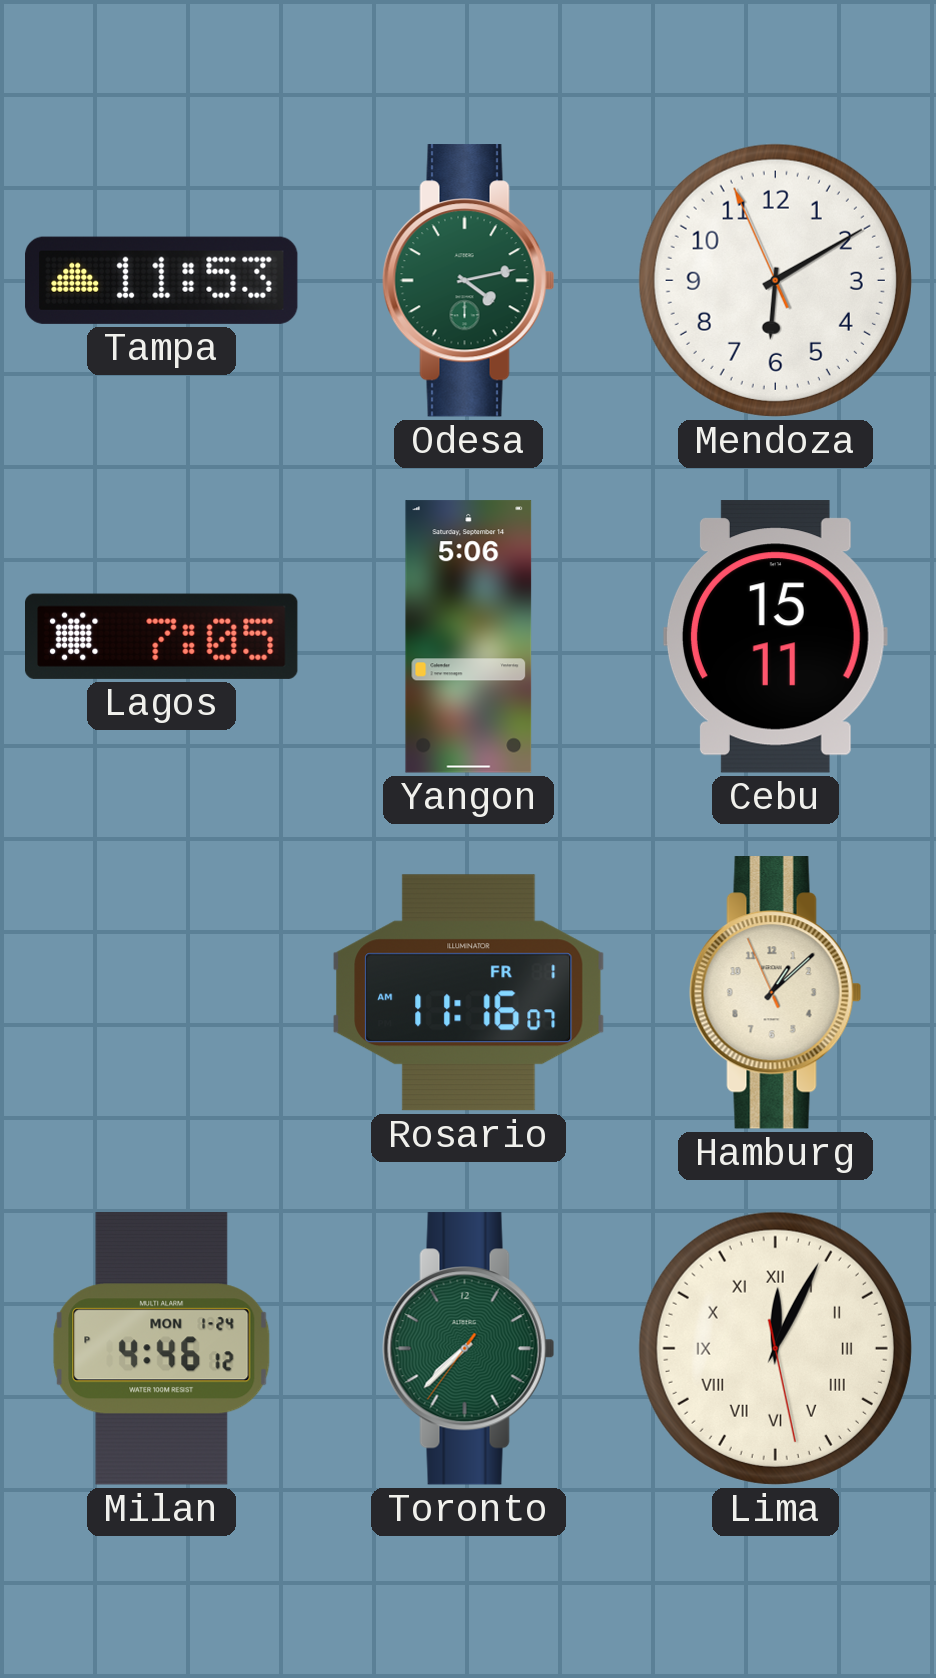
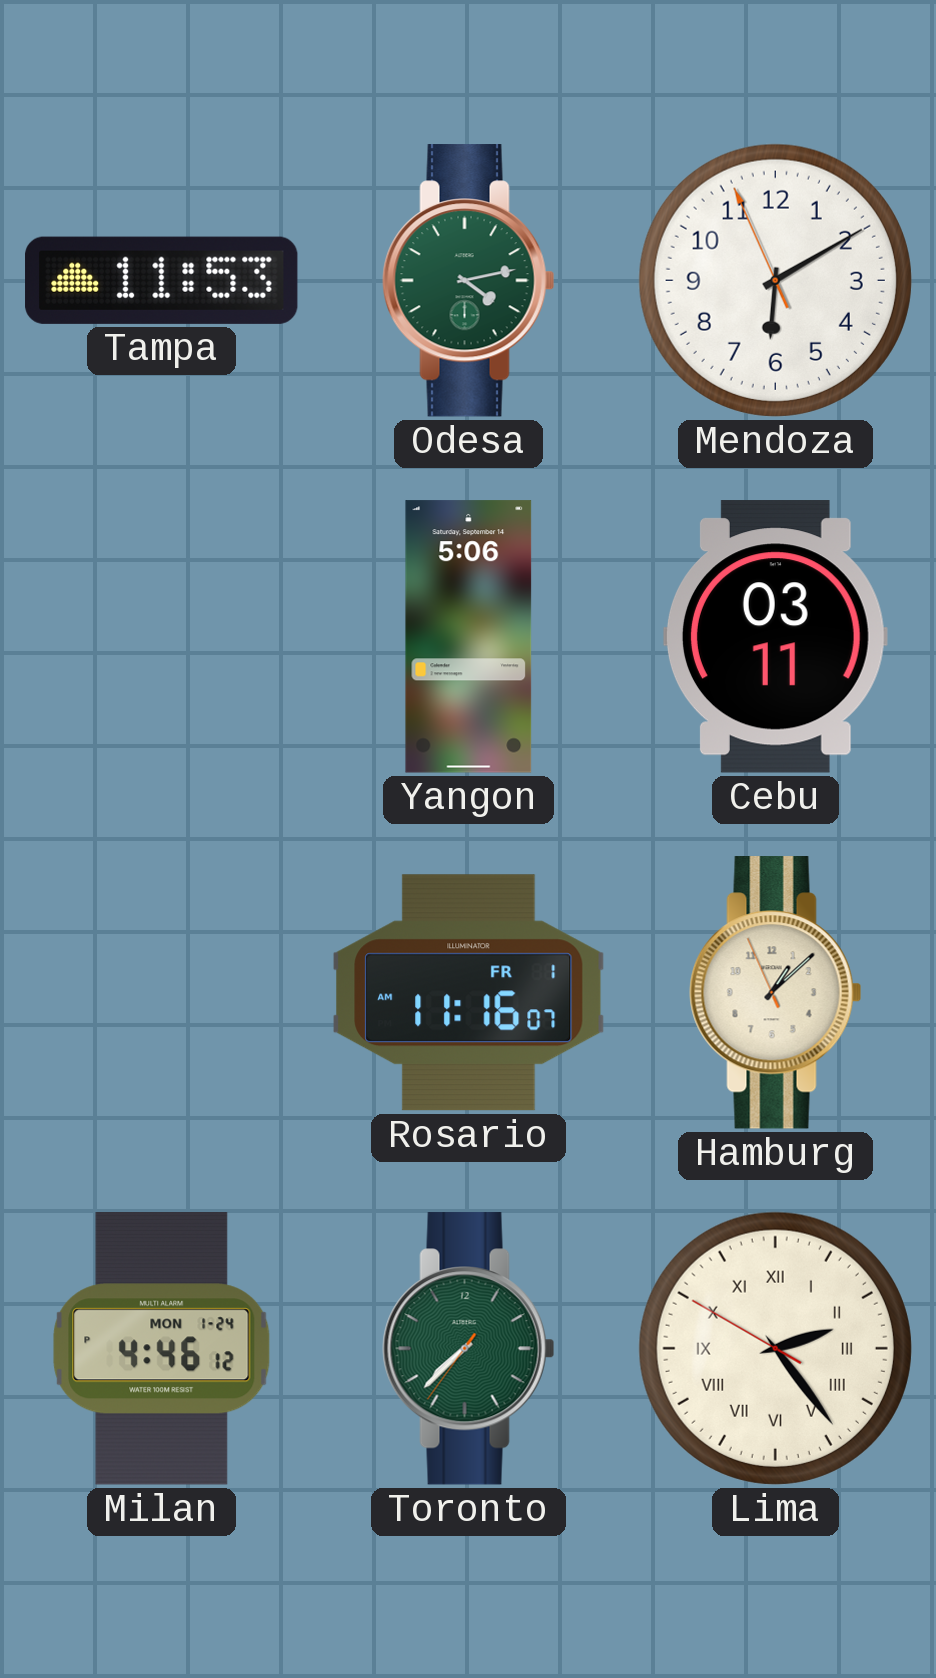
Lagos: 7:05 -> none
Cebu: 15:11 -> 03:11
Lima: 12:04 -> 2:23
